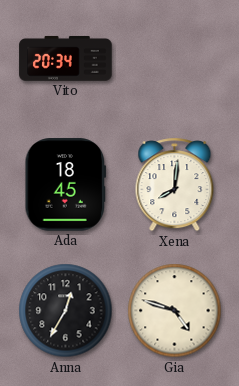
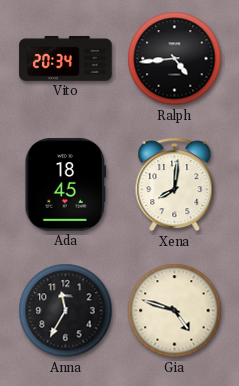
Ralph: none -> 4:44
Anna: 12:35 -> 11:35
